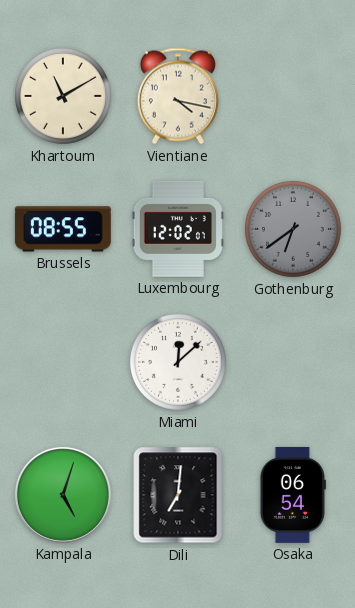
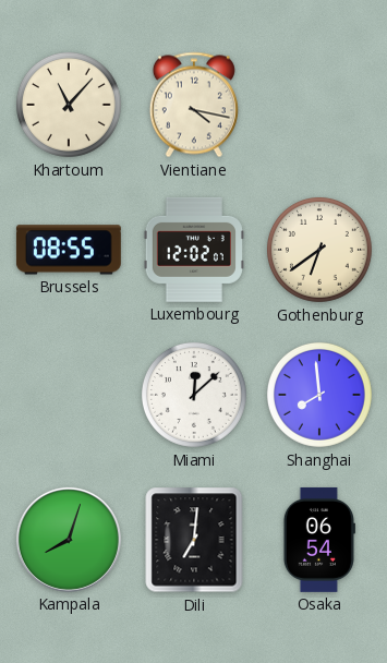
Khartoum: 11:10 -> 11:07
Gothenburg dial: grey -> cream
Shanghai: none -> 7:59
Kampala: 5:03 -> 8:03
